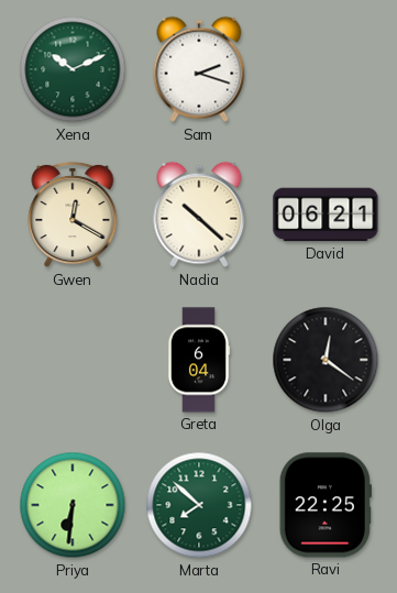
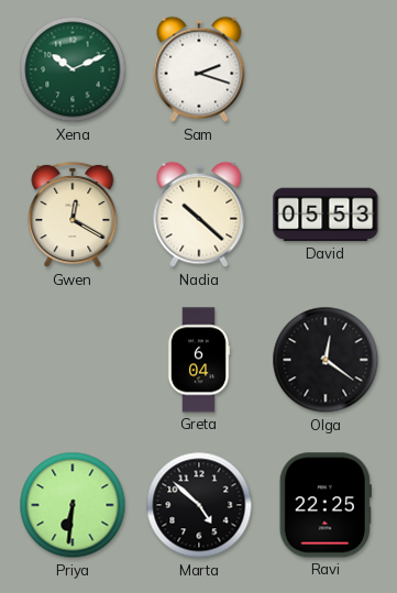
David: 06:21 -> 05:53
Marta: 7:52 -> 4:52
Marta dial: green -> black
